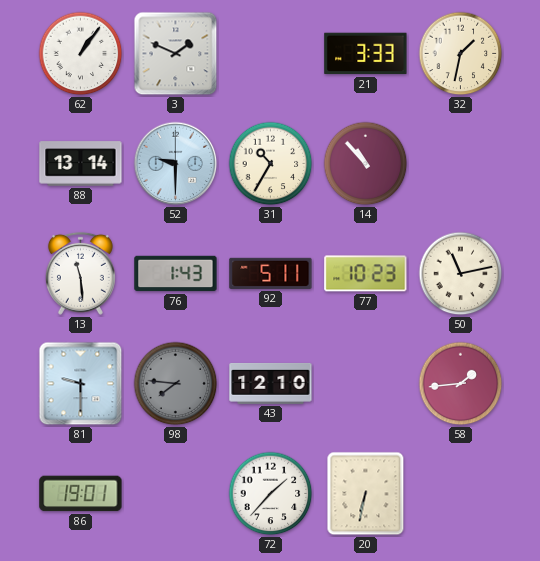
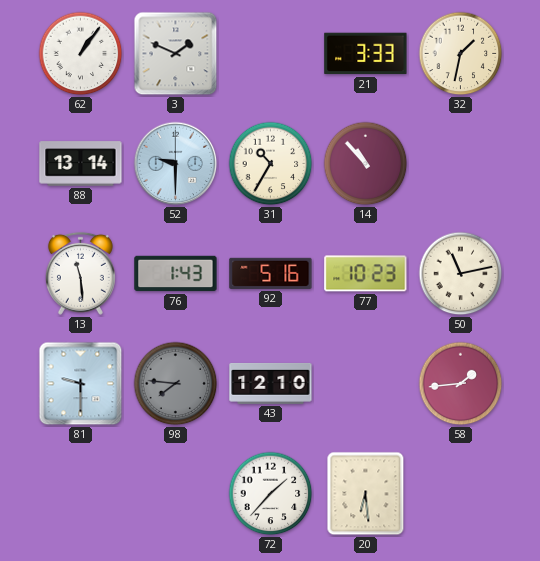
92: 5:11 -> 5:16
86: 19:01 -> none
20: 6:32 -> 6:29
